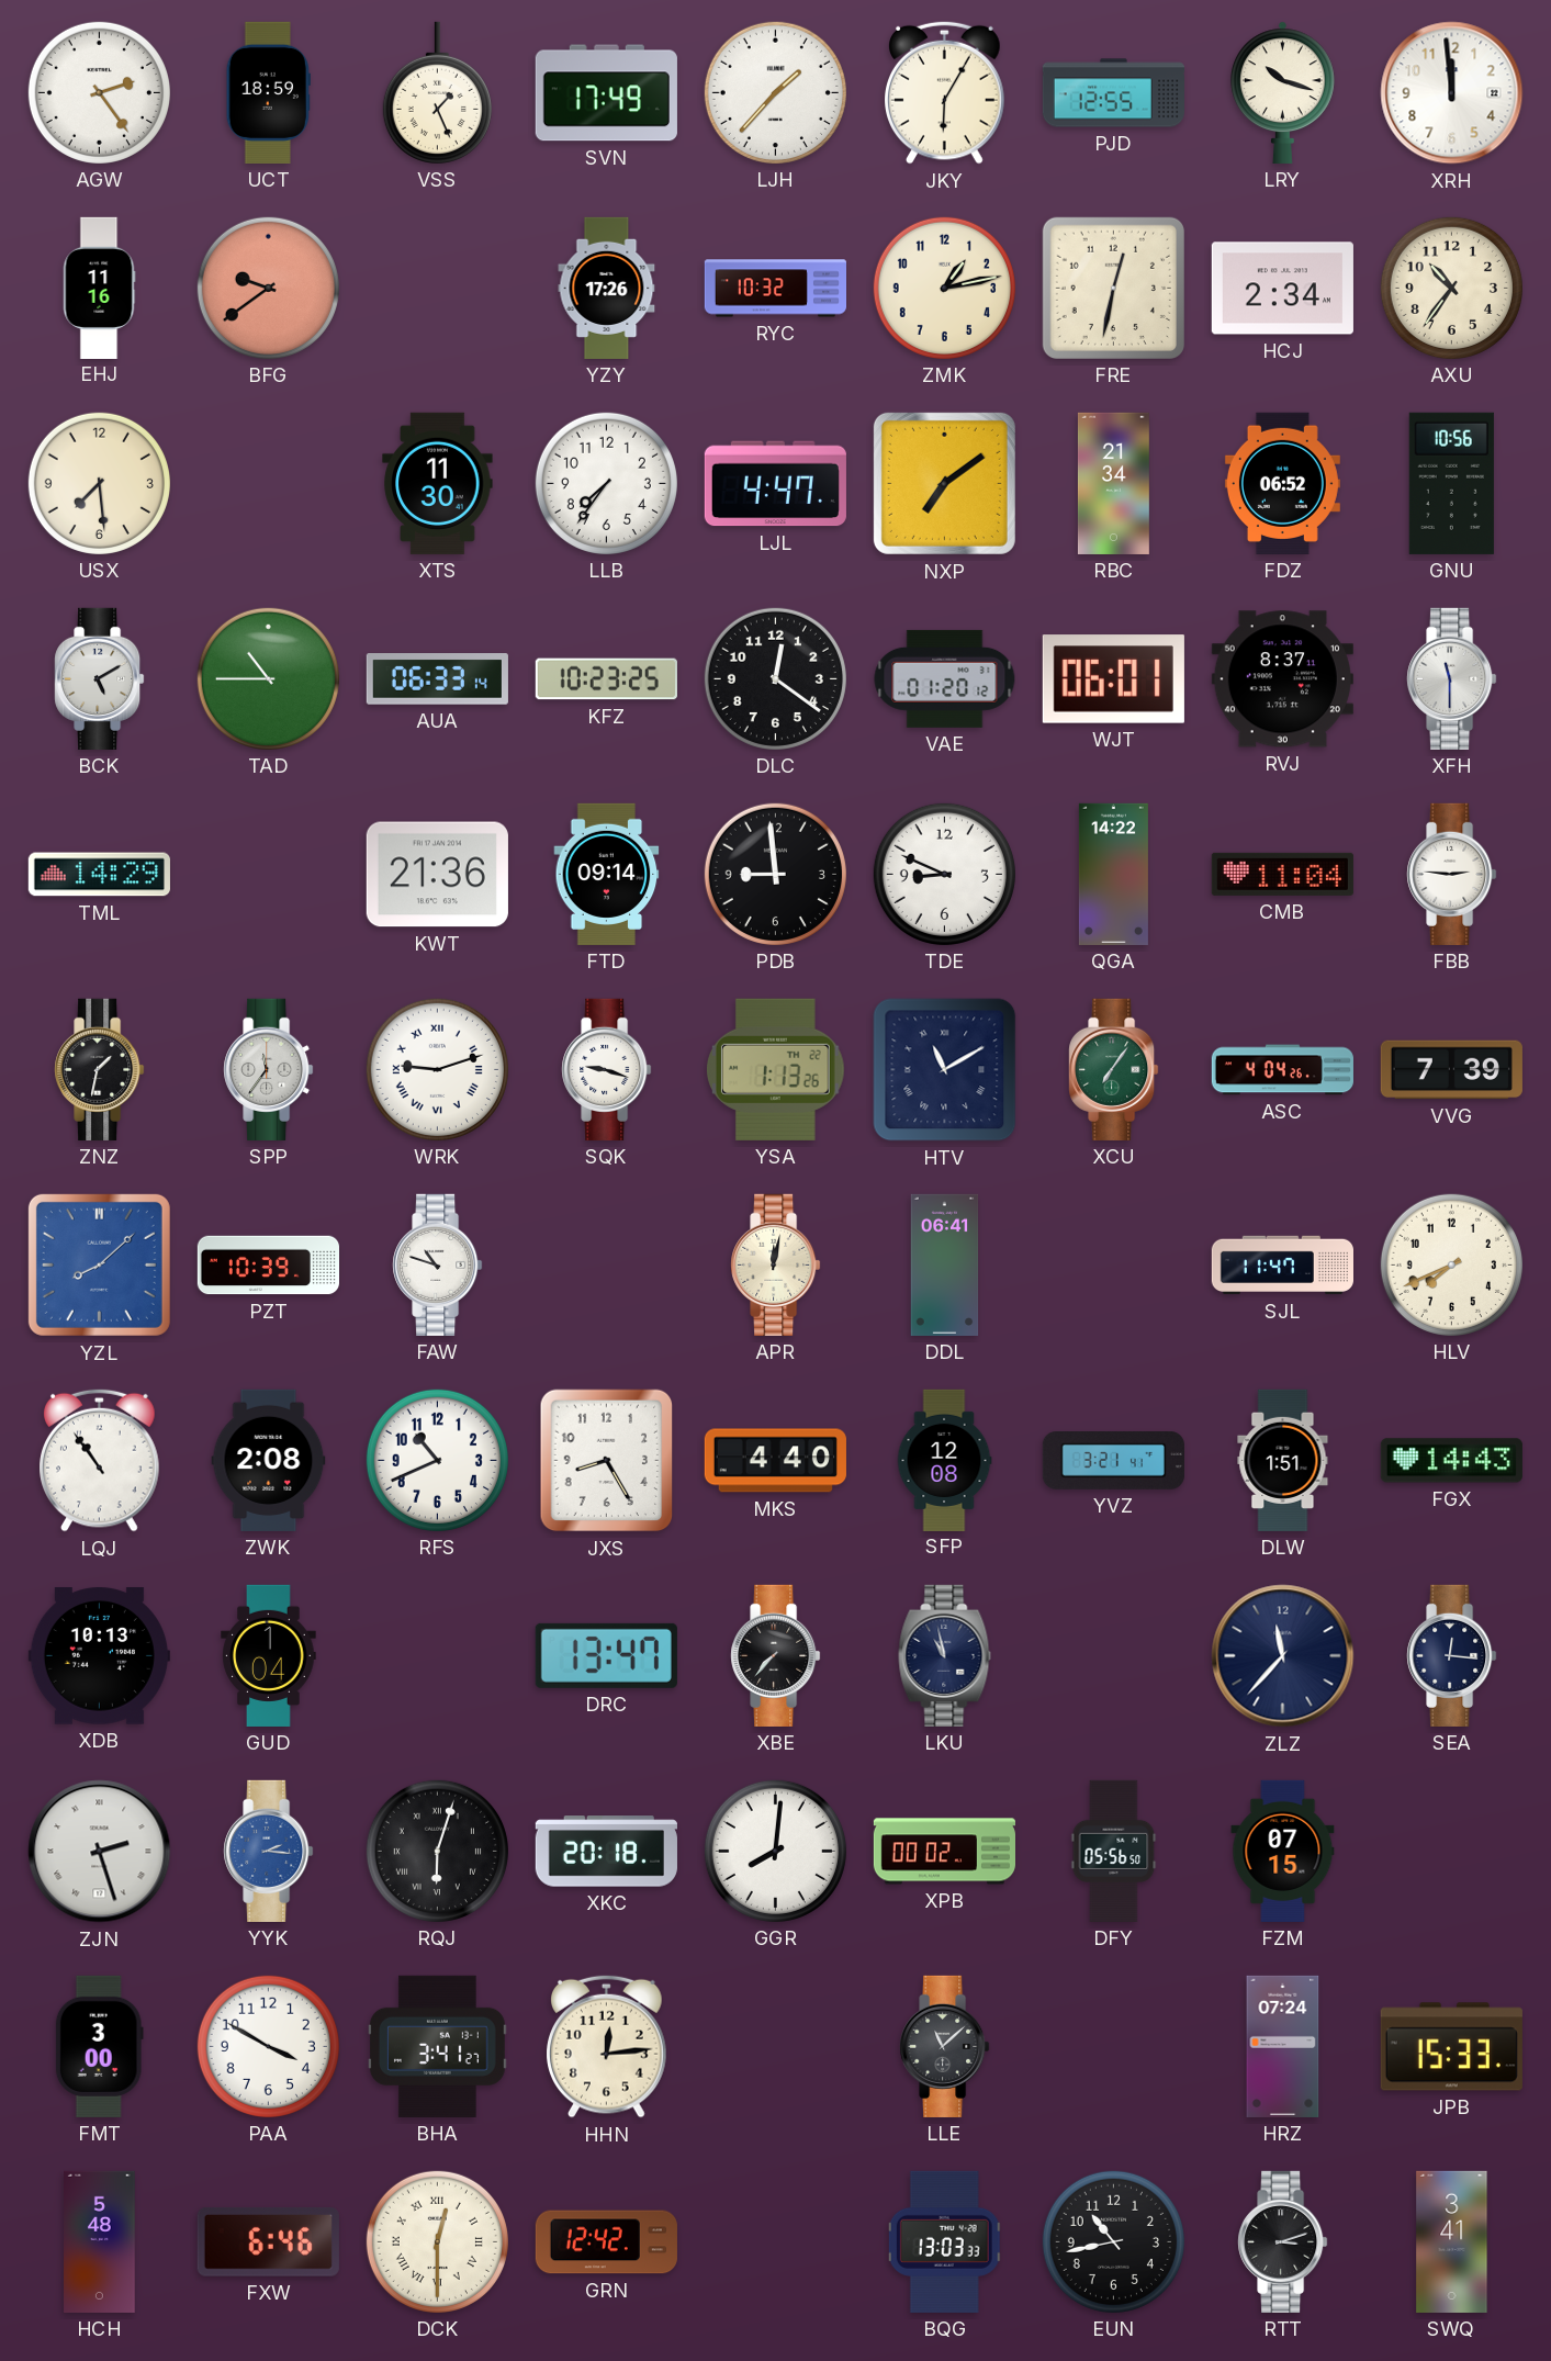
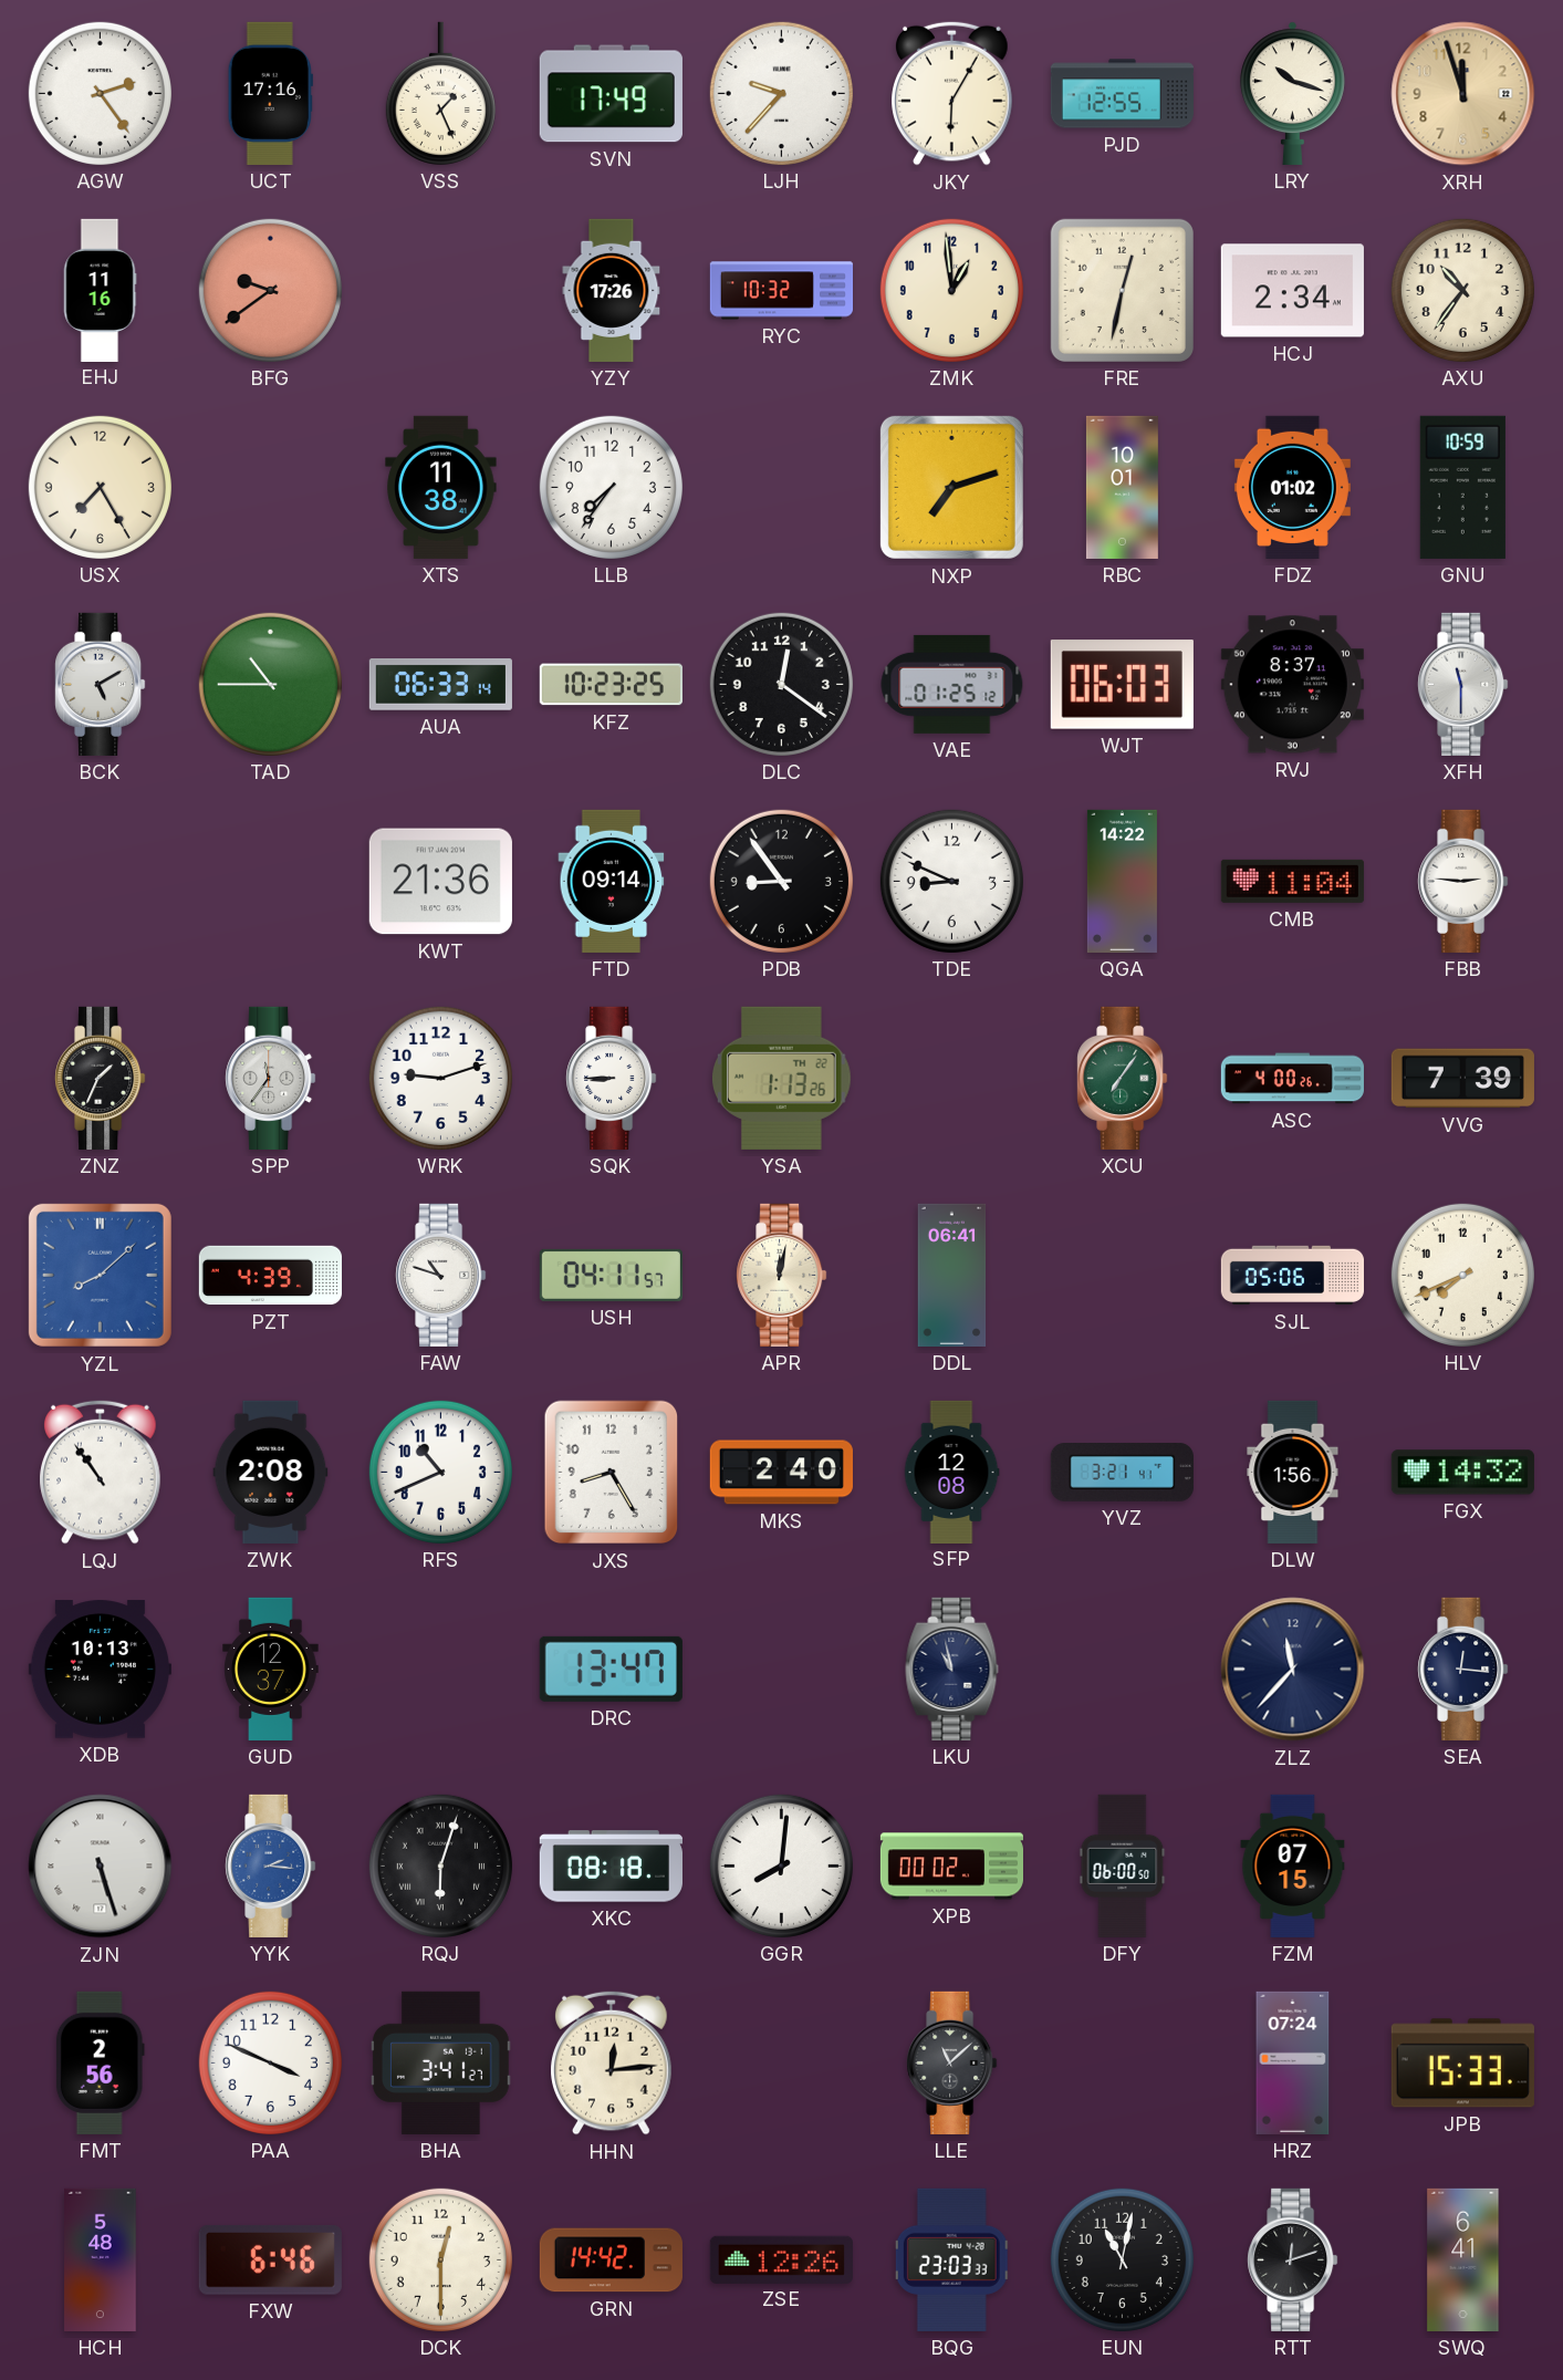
UCT: 18:59 -> 17:16
LJH: 1:37 -> 9:37
XRH: 11:59 -> 11:57
XRH dial: white -> champagne
ZMK: 1:13 -> 12:59
USX: 7:29 -> 7:25
XTS: 11:30 -> 11:38
LJL: 4:47 -> none
NXP: 7:09 -> 7:12
RBC: 21:34 -> 10:01
FDZ: 06:52 -> 01:02
GNU: 10:56 -> 10:59
VAE: 01:20 -> 01:25
WJT: 06:01 -> 06:03
TML: 14:29 -> none
PDB: 8:59 -> 8:54
ZNZ: 1:32 -> 1:34
WRK numerals: Roman -> Arabic
SQK: 9:18 -> 8:45
HTV: 11:10 -> none
ASC: 4:04 -> 4:00
PZT: 10:39 -> 4:39
USH: none -> 04:11
SJL: 11:47 -> 05:06
MKS: 4:40 -> 2:40
DLW: 1:51 -> 1:56
FGX: 14:43 -> 14:32
GUD: 1:04 -> 12:37
XBE: 7:37 -> none
ZJN: 2:27 -> 5:27
XKC: 20:18 -> 08:18
DFY: 05:56 -> 06:00
FMT: 3:00 -> 2:56
PAA: 3:50 -> 3:49
DCK numerals: Roman -> Arabic
GRN: 12:42 -> 14:42
ZSE: none -> 12:26
BQG: 13:03 -> 23:03
EUN: 10:43 -> 11:02
RTT: 3:12 -> 12:12
SWQ: 3:41 -> 6:41
